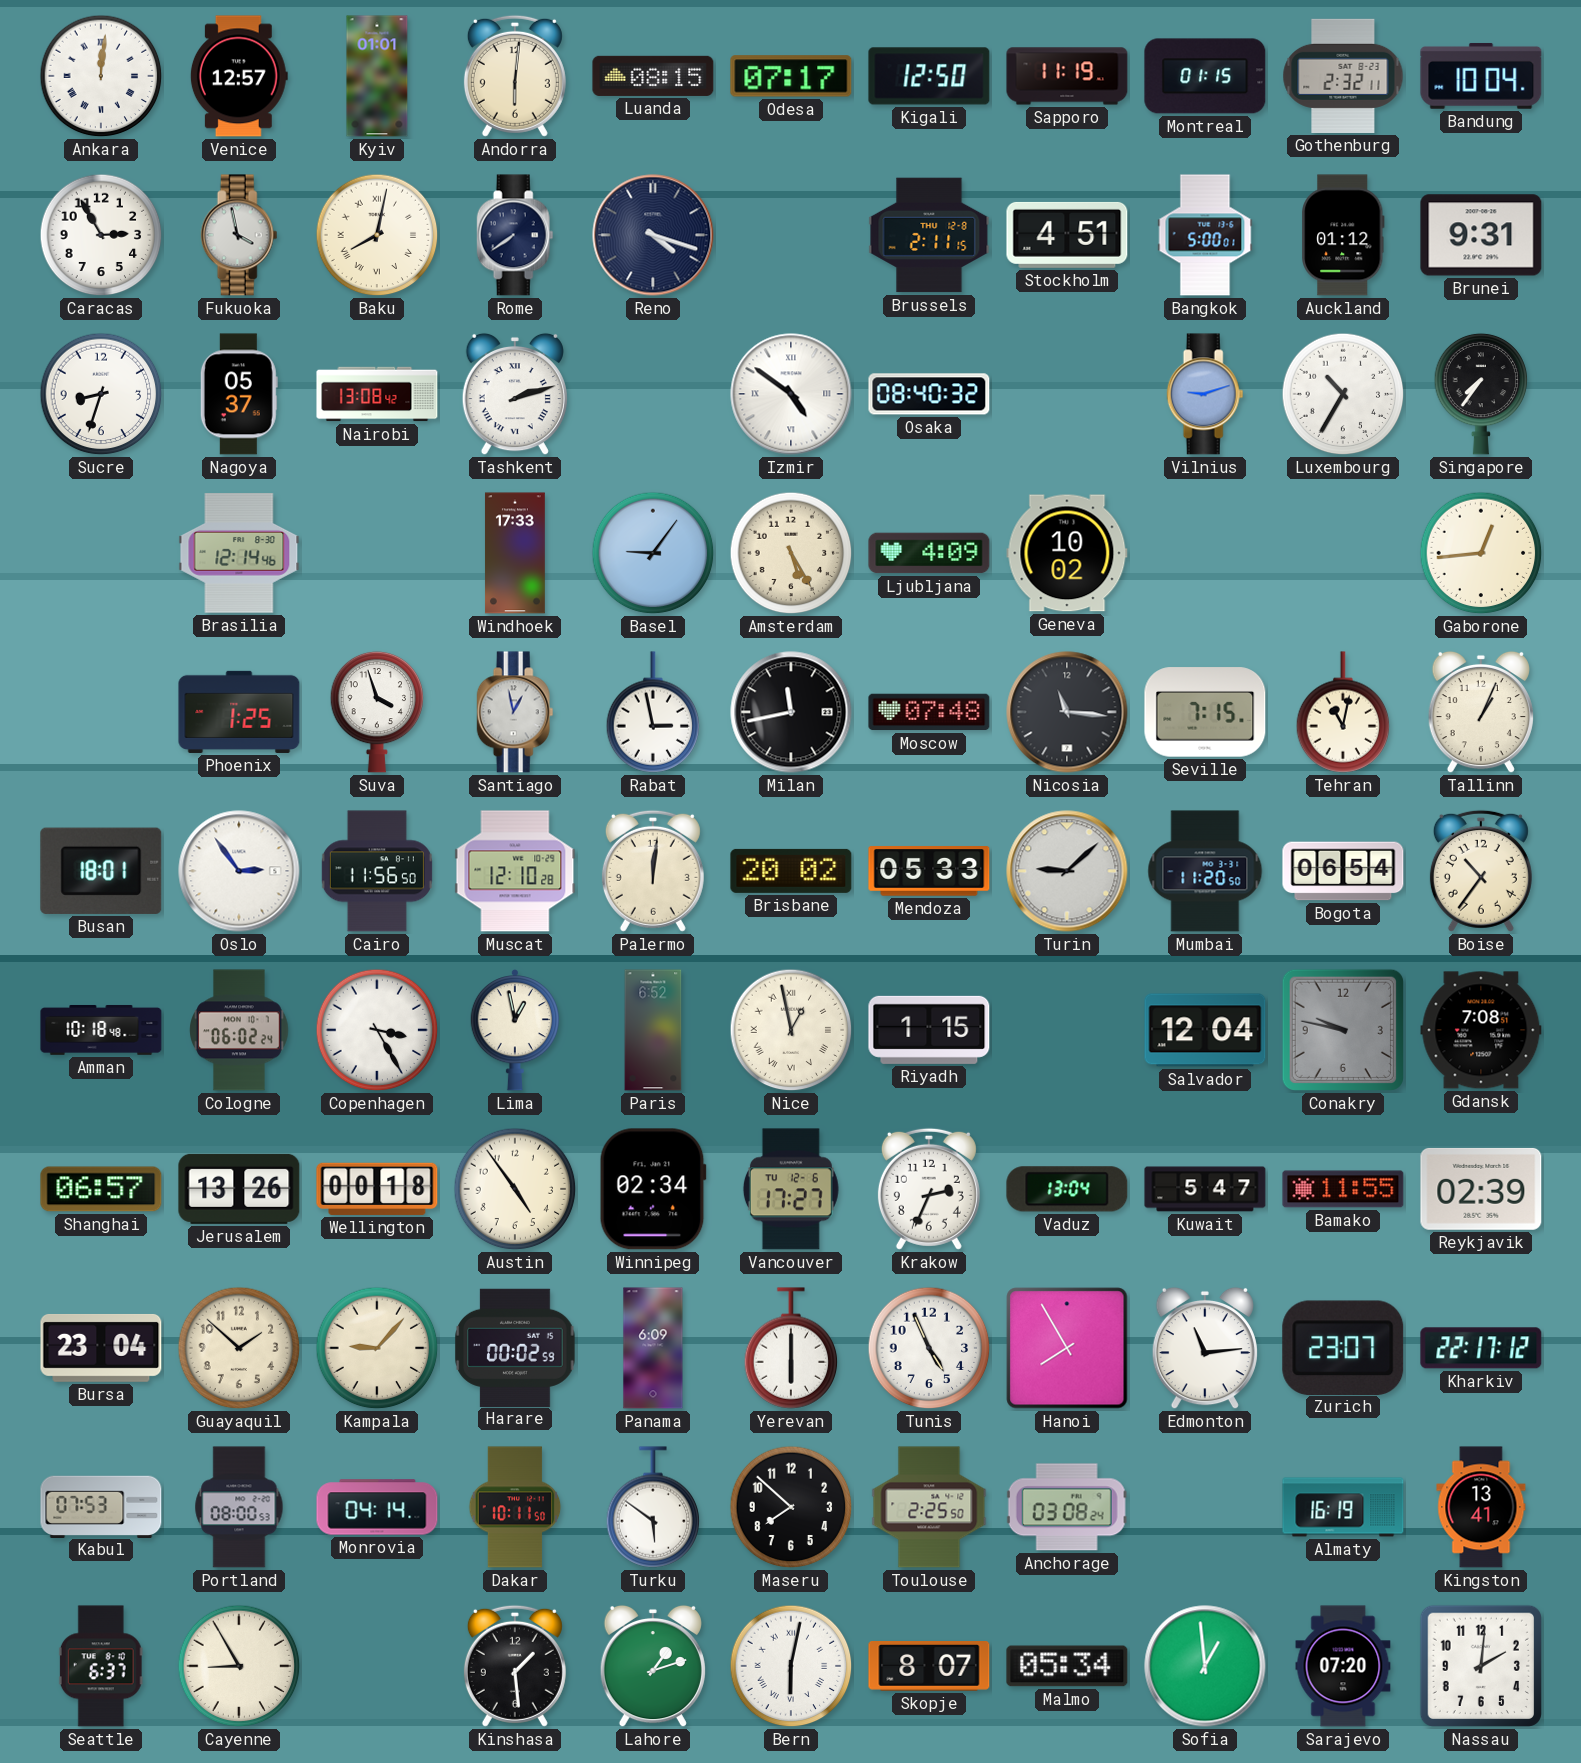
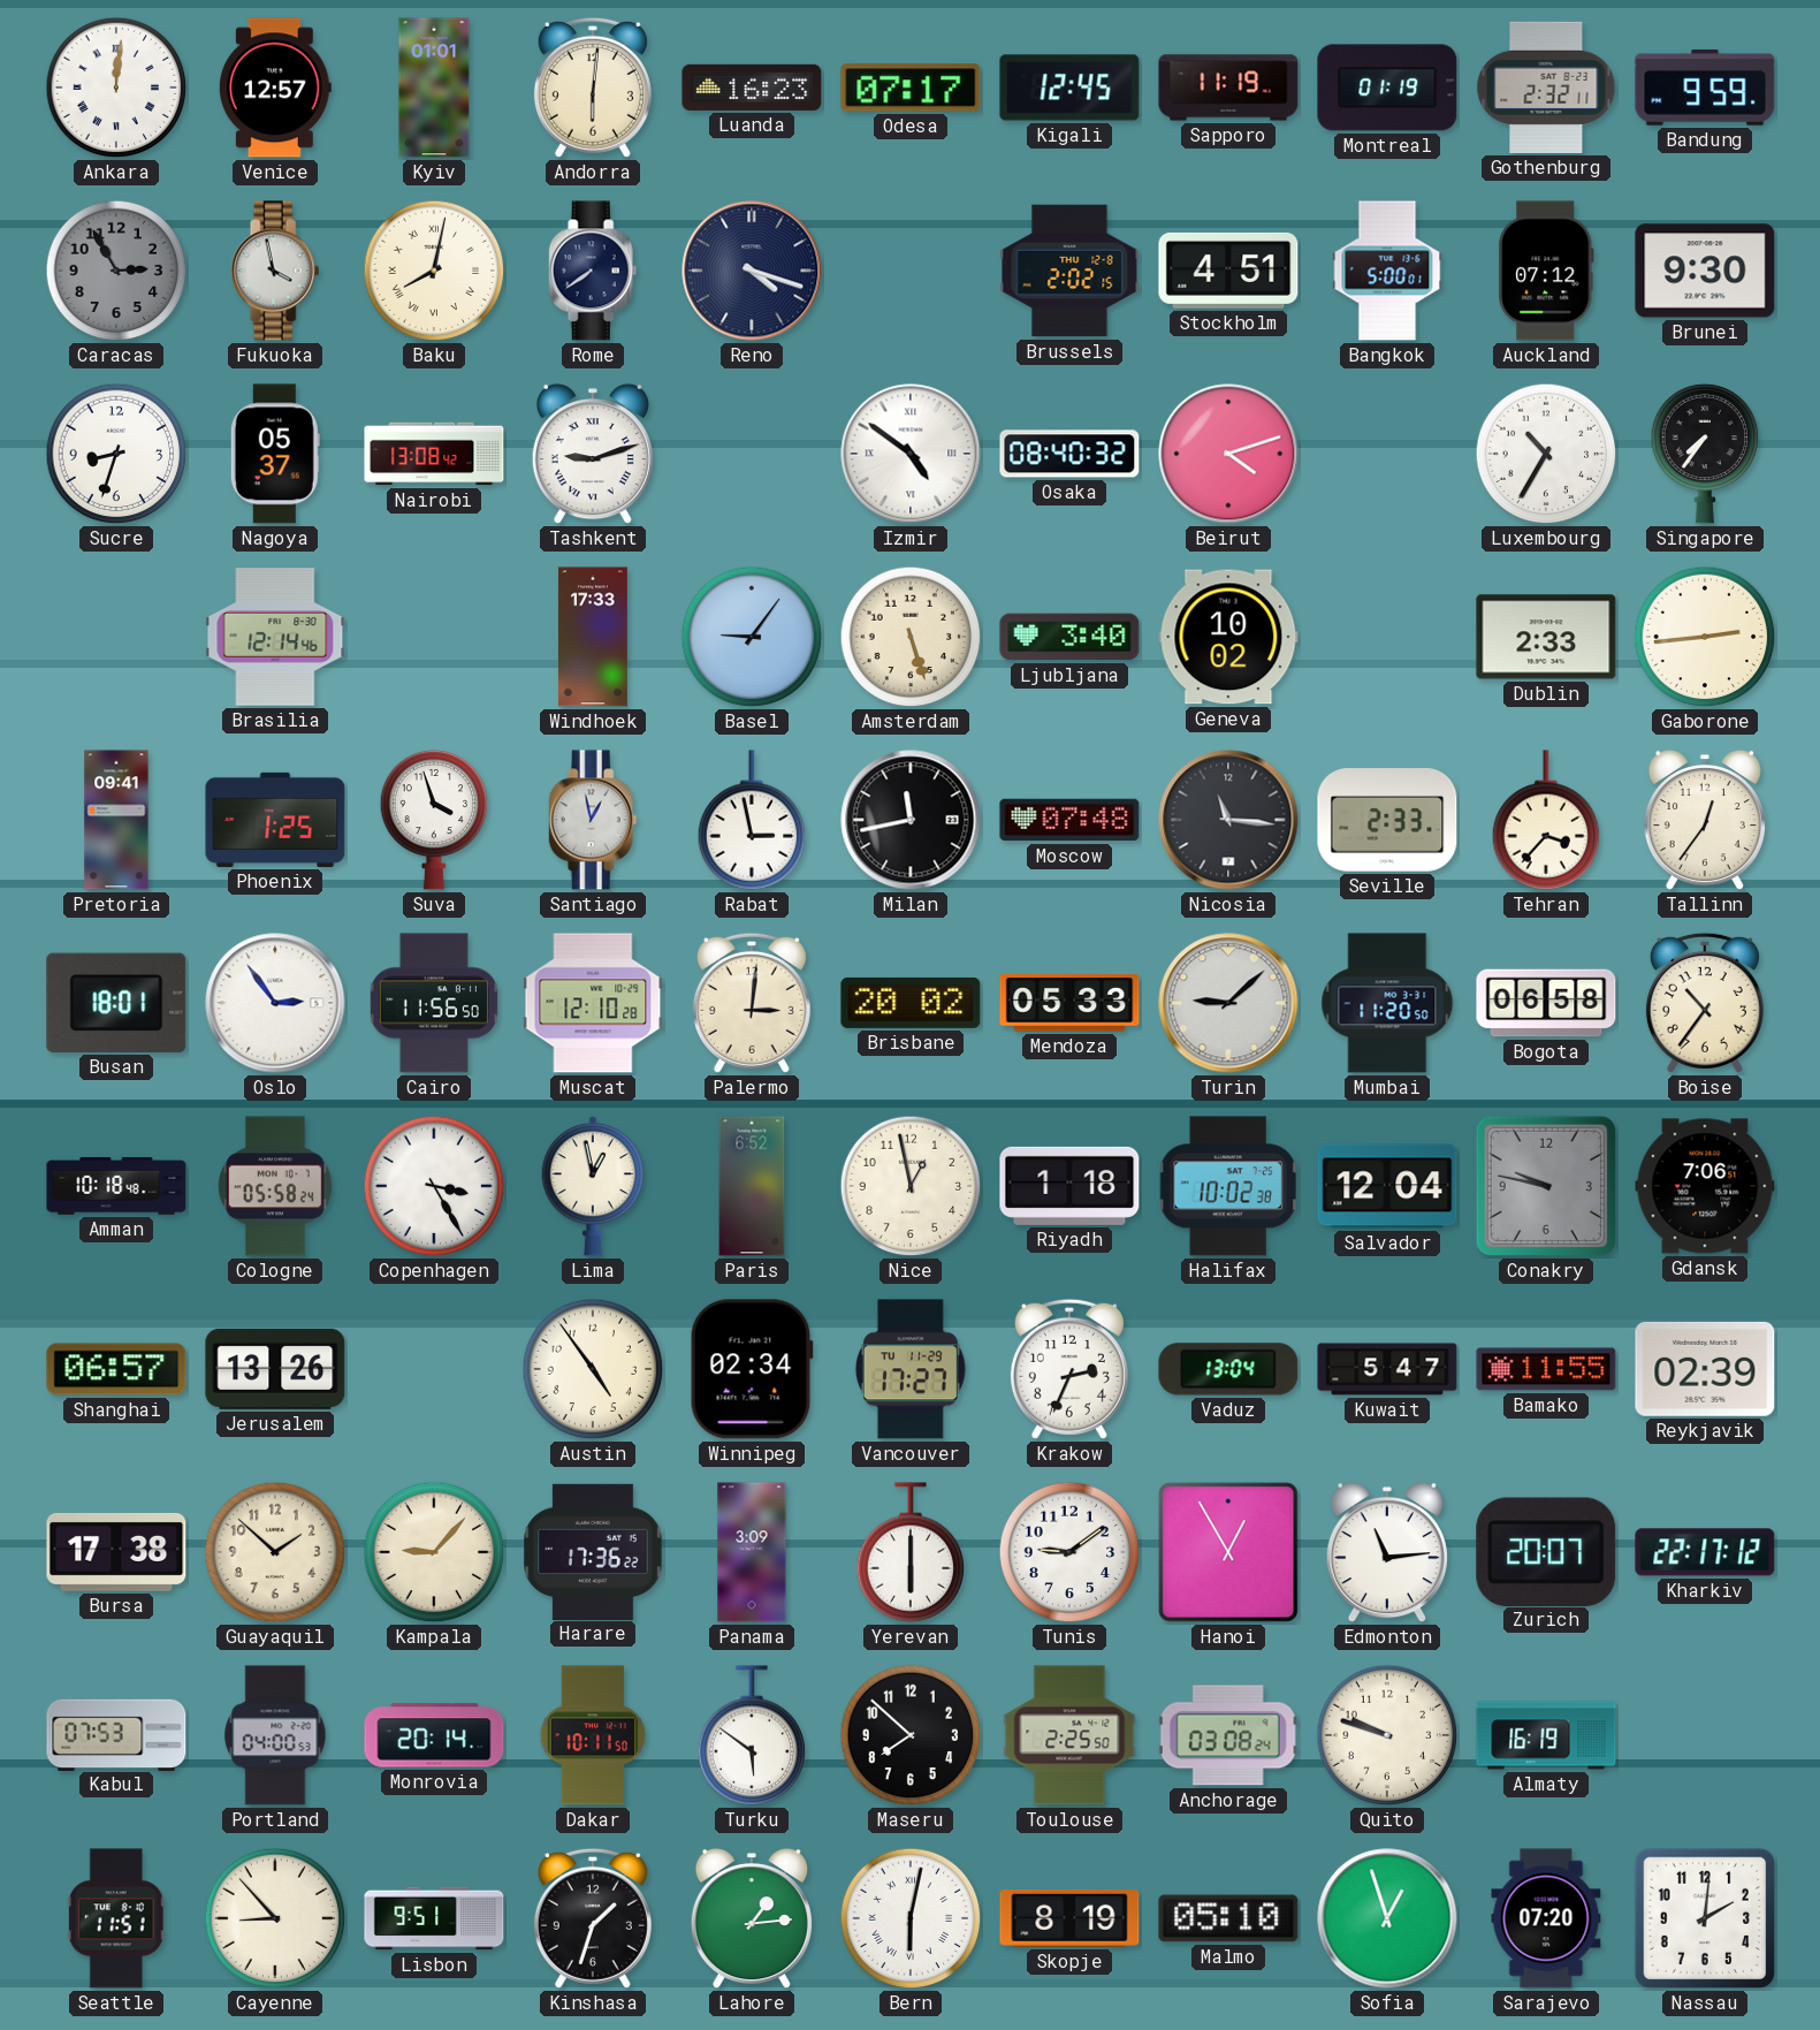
Luanda: 08:15 -> 16:23
Kigali: 12:50 -> 12:45
Montreal: 01:15 -> 01:19
Bandung: 10:04 -> 9:59
Caracas dial: white -> grey
Brussels: 2:11 -> 2:02
Auckland: 01:12 -> 07:12
Brunei: 9:31 -> 9:30
Tashkent: 2:12 -> 9:12
Beirut: none -> 4:12
Vilnius: 9:12 -> none
Amsterdam: 5:25 -> 5:27
Ljubljana: 4:09 -> 3:40
Dublin: none -> 2:33
Gaborone: 12:44 -> 2:44
Pretoria: none -> 09:41
Seville: 7:15 -> 2:33
Tehran: 11:02 -> 3:37
Tallinn: 1:04 -> 12:36
Palermo: 12:01 -> 3:01
Bogota: 06:54 -> 06:58
Cologne: 06:02 -> 05:58
Nice numerals: Roman -> Arabic
Riyadh: 1:15 -> 1:18
Halifax: none -> 10:02
Gdansk: 7:08 -> 7:06
Wellington: 00:18 -> none
Vancouver date: TU 12-6 -> TU 11-29
Bursa: 23:04 -> 17:38
Harare: 00:02 -> 17:36
Panama: 6:09 -> 3:09
Tunis: 4:56 -> 9:09
Hanoi: 7:55 -> 12:55
Zurich: 23:07 -> 20:07
Portland: 08:00 -> 04:00
Monrovia: 04:14 -> 20:14
Quito: none -> 9:48
Kingston: 13:41 -> none
Seattle: 6:37 -> 11:51
Cayenne: 8:55 -> 8:53
Lisbon: none -> 9:51
Kinshasa: 1:29 -> 1:33
Lahore: 1:12 -> 1:14
Skopje: 8:07 -> 8:19
Malmo: 05:34 -> 05:10
Sofia: 12:59 -> 12:57
